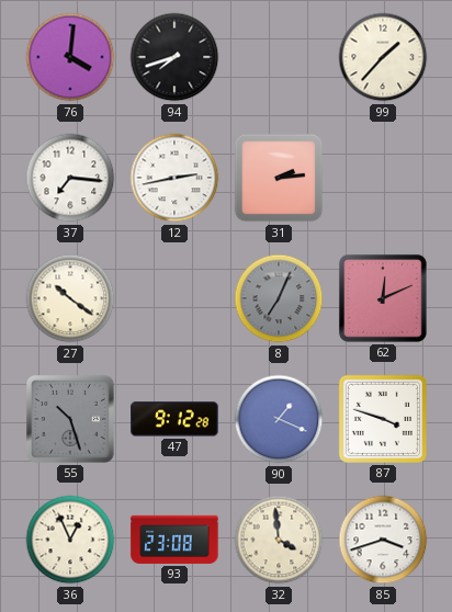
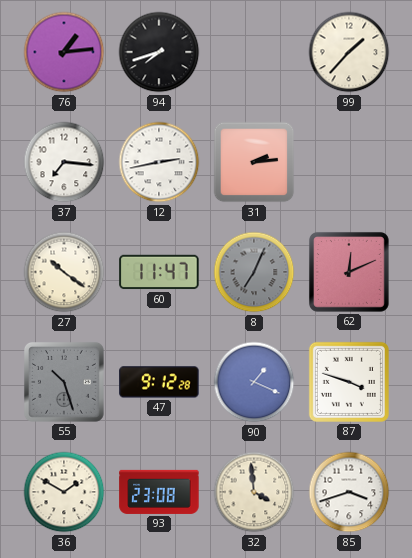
76: 4:01 -> 1:14
60: none -> 11:47
36: 12:56 -> 1:50
